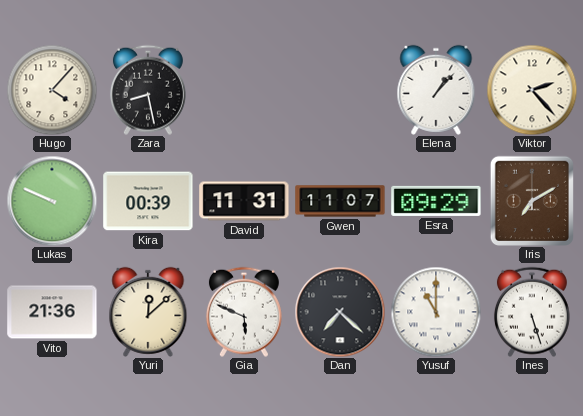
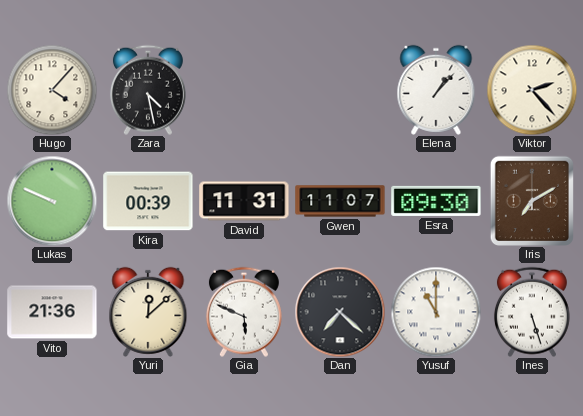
Zara: 8:28 -> 4:28
Esra: 09:29 -> 09:30
